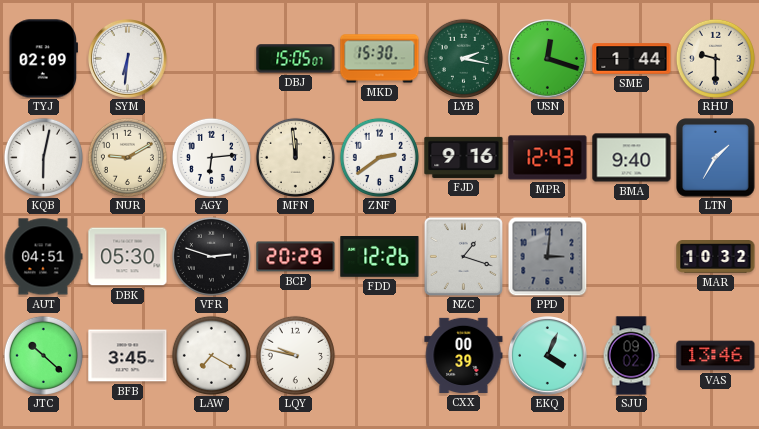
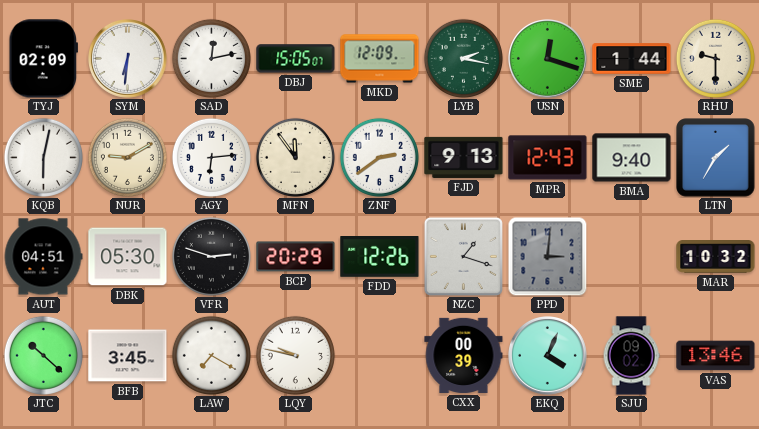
SAD: none -> 12:13
MKD: 15:30 -> 12:09
MFN: 11:59 -> 11:54
FJD: 9:16 -> 9:13
